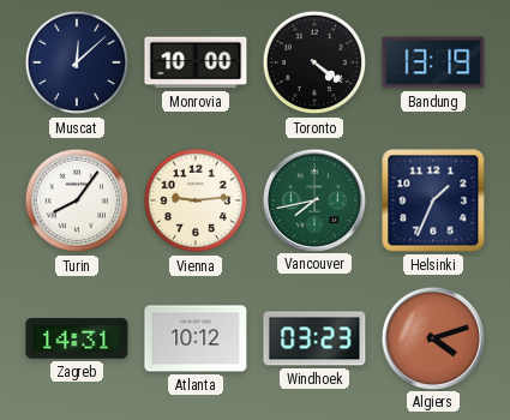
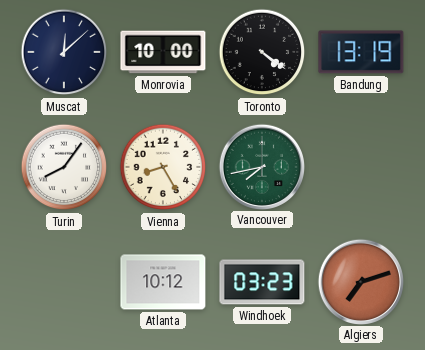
Vienna: 9:14 -> 8:25
Helsinki: 1:34 -> none
Zagreb: 14:31 -> none
Algiers: 4:12 -> 7:12
